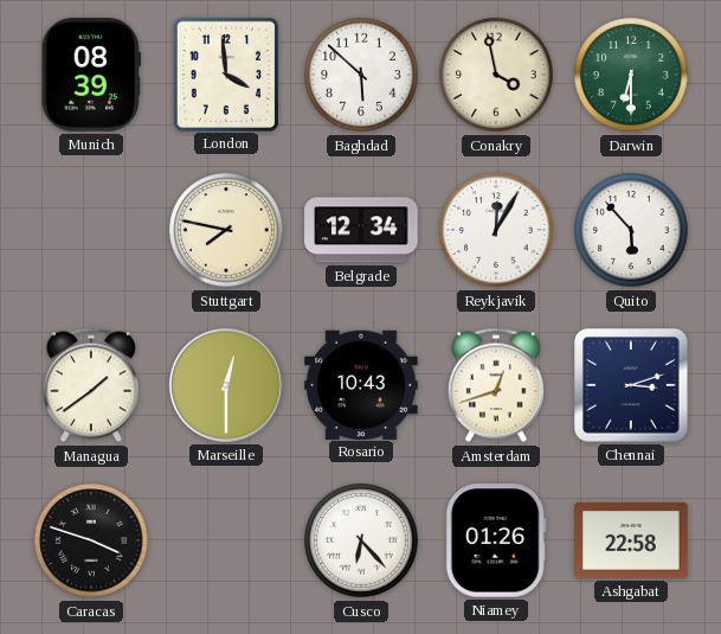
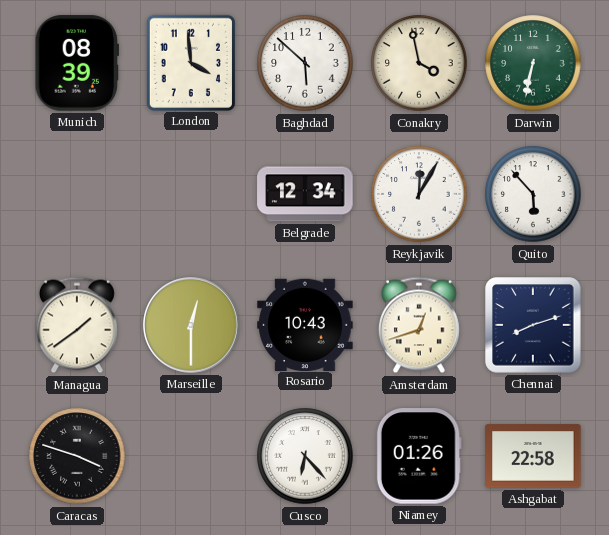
Darwin: 6:30 -> 6:32
Stuttgart: 7:47 -> none
Chennai: 3:12 -> 8:12
